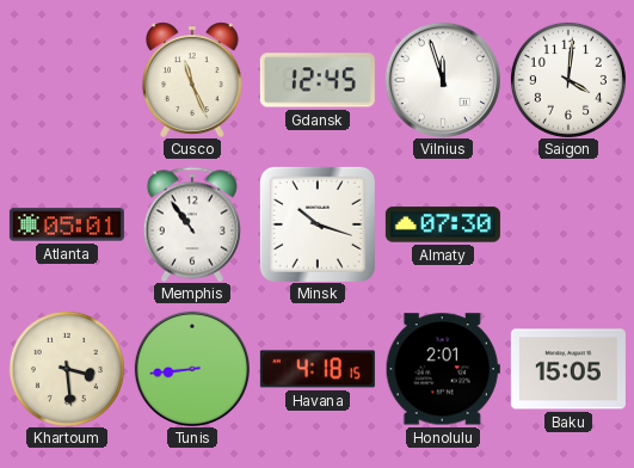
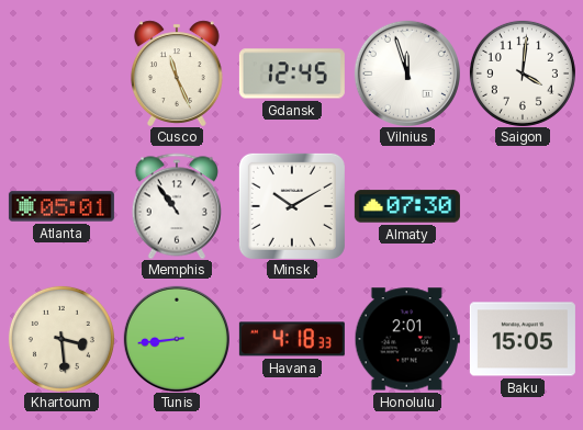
Minsk: 10:18 -> 10:10
Havana: 4:18:15 -> 4:18:33
